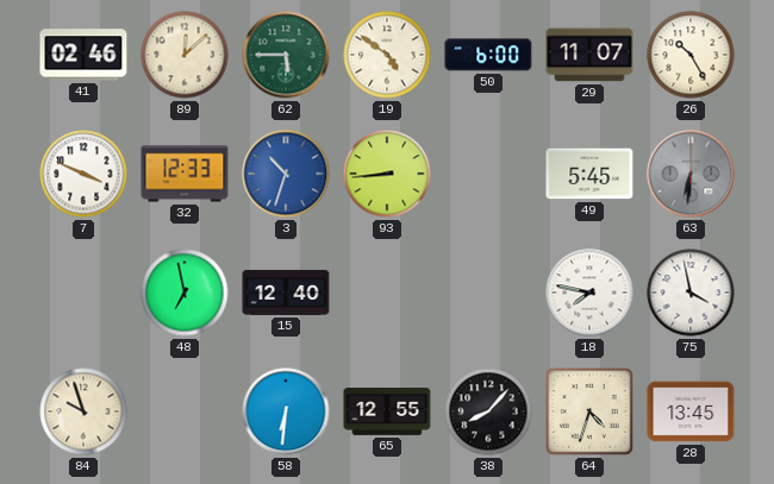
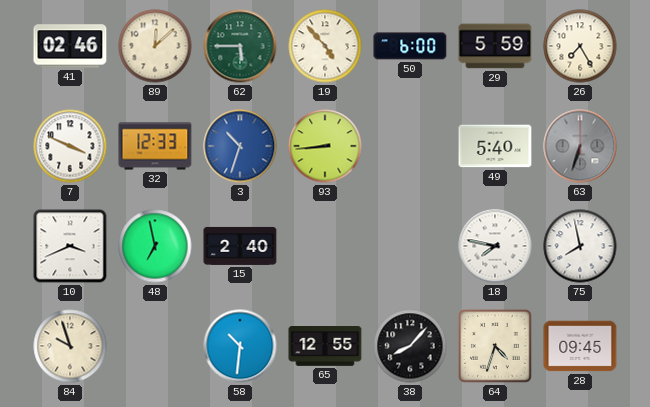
19: 4:51 -> 4:53
29: 11:07 -> 5:59
26: 10:25 -> 7:25
49: 5:45 -> 5:40
63: 6:31 -> 6:33
10: none -> 3:41
15: 12:40 -> 2:40
75: 3:58 -> 7:58
58: 6:31 -> 10:31
28: 13:45 -> 09:45
